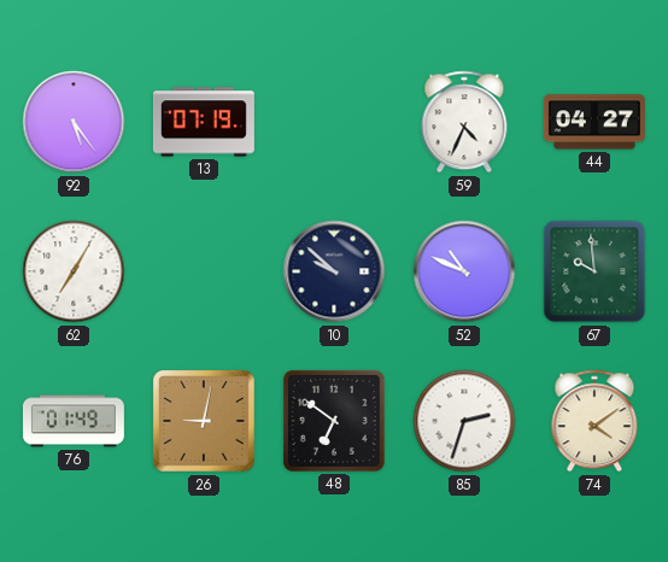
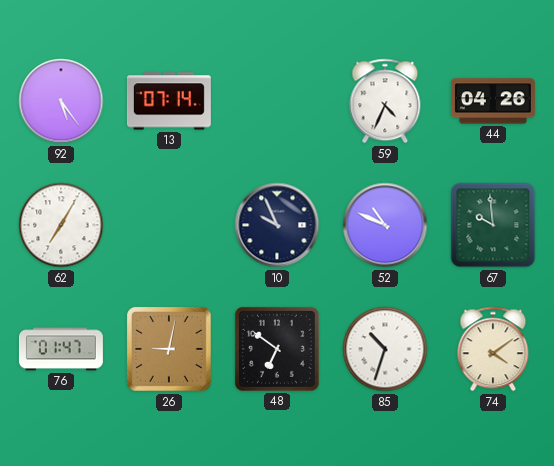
13: 07:19 -> 07:14
44: 04:27 -> 04:26
10: 9:52 -> 9:56
76: 01:49 -> 01:47
85: 2:33 -> 10:33
